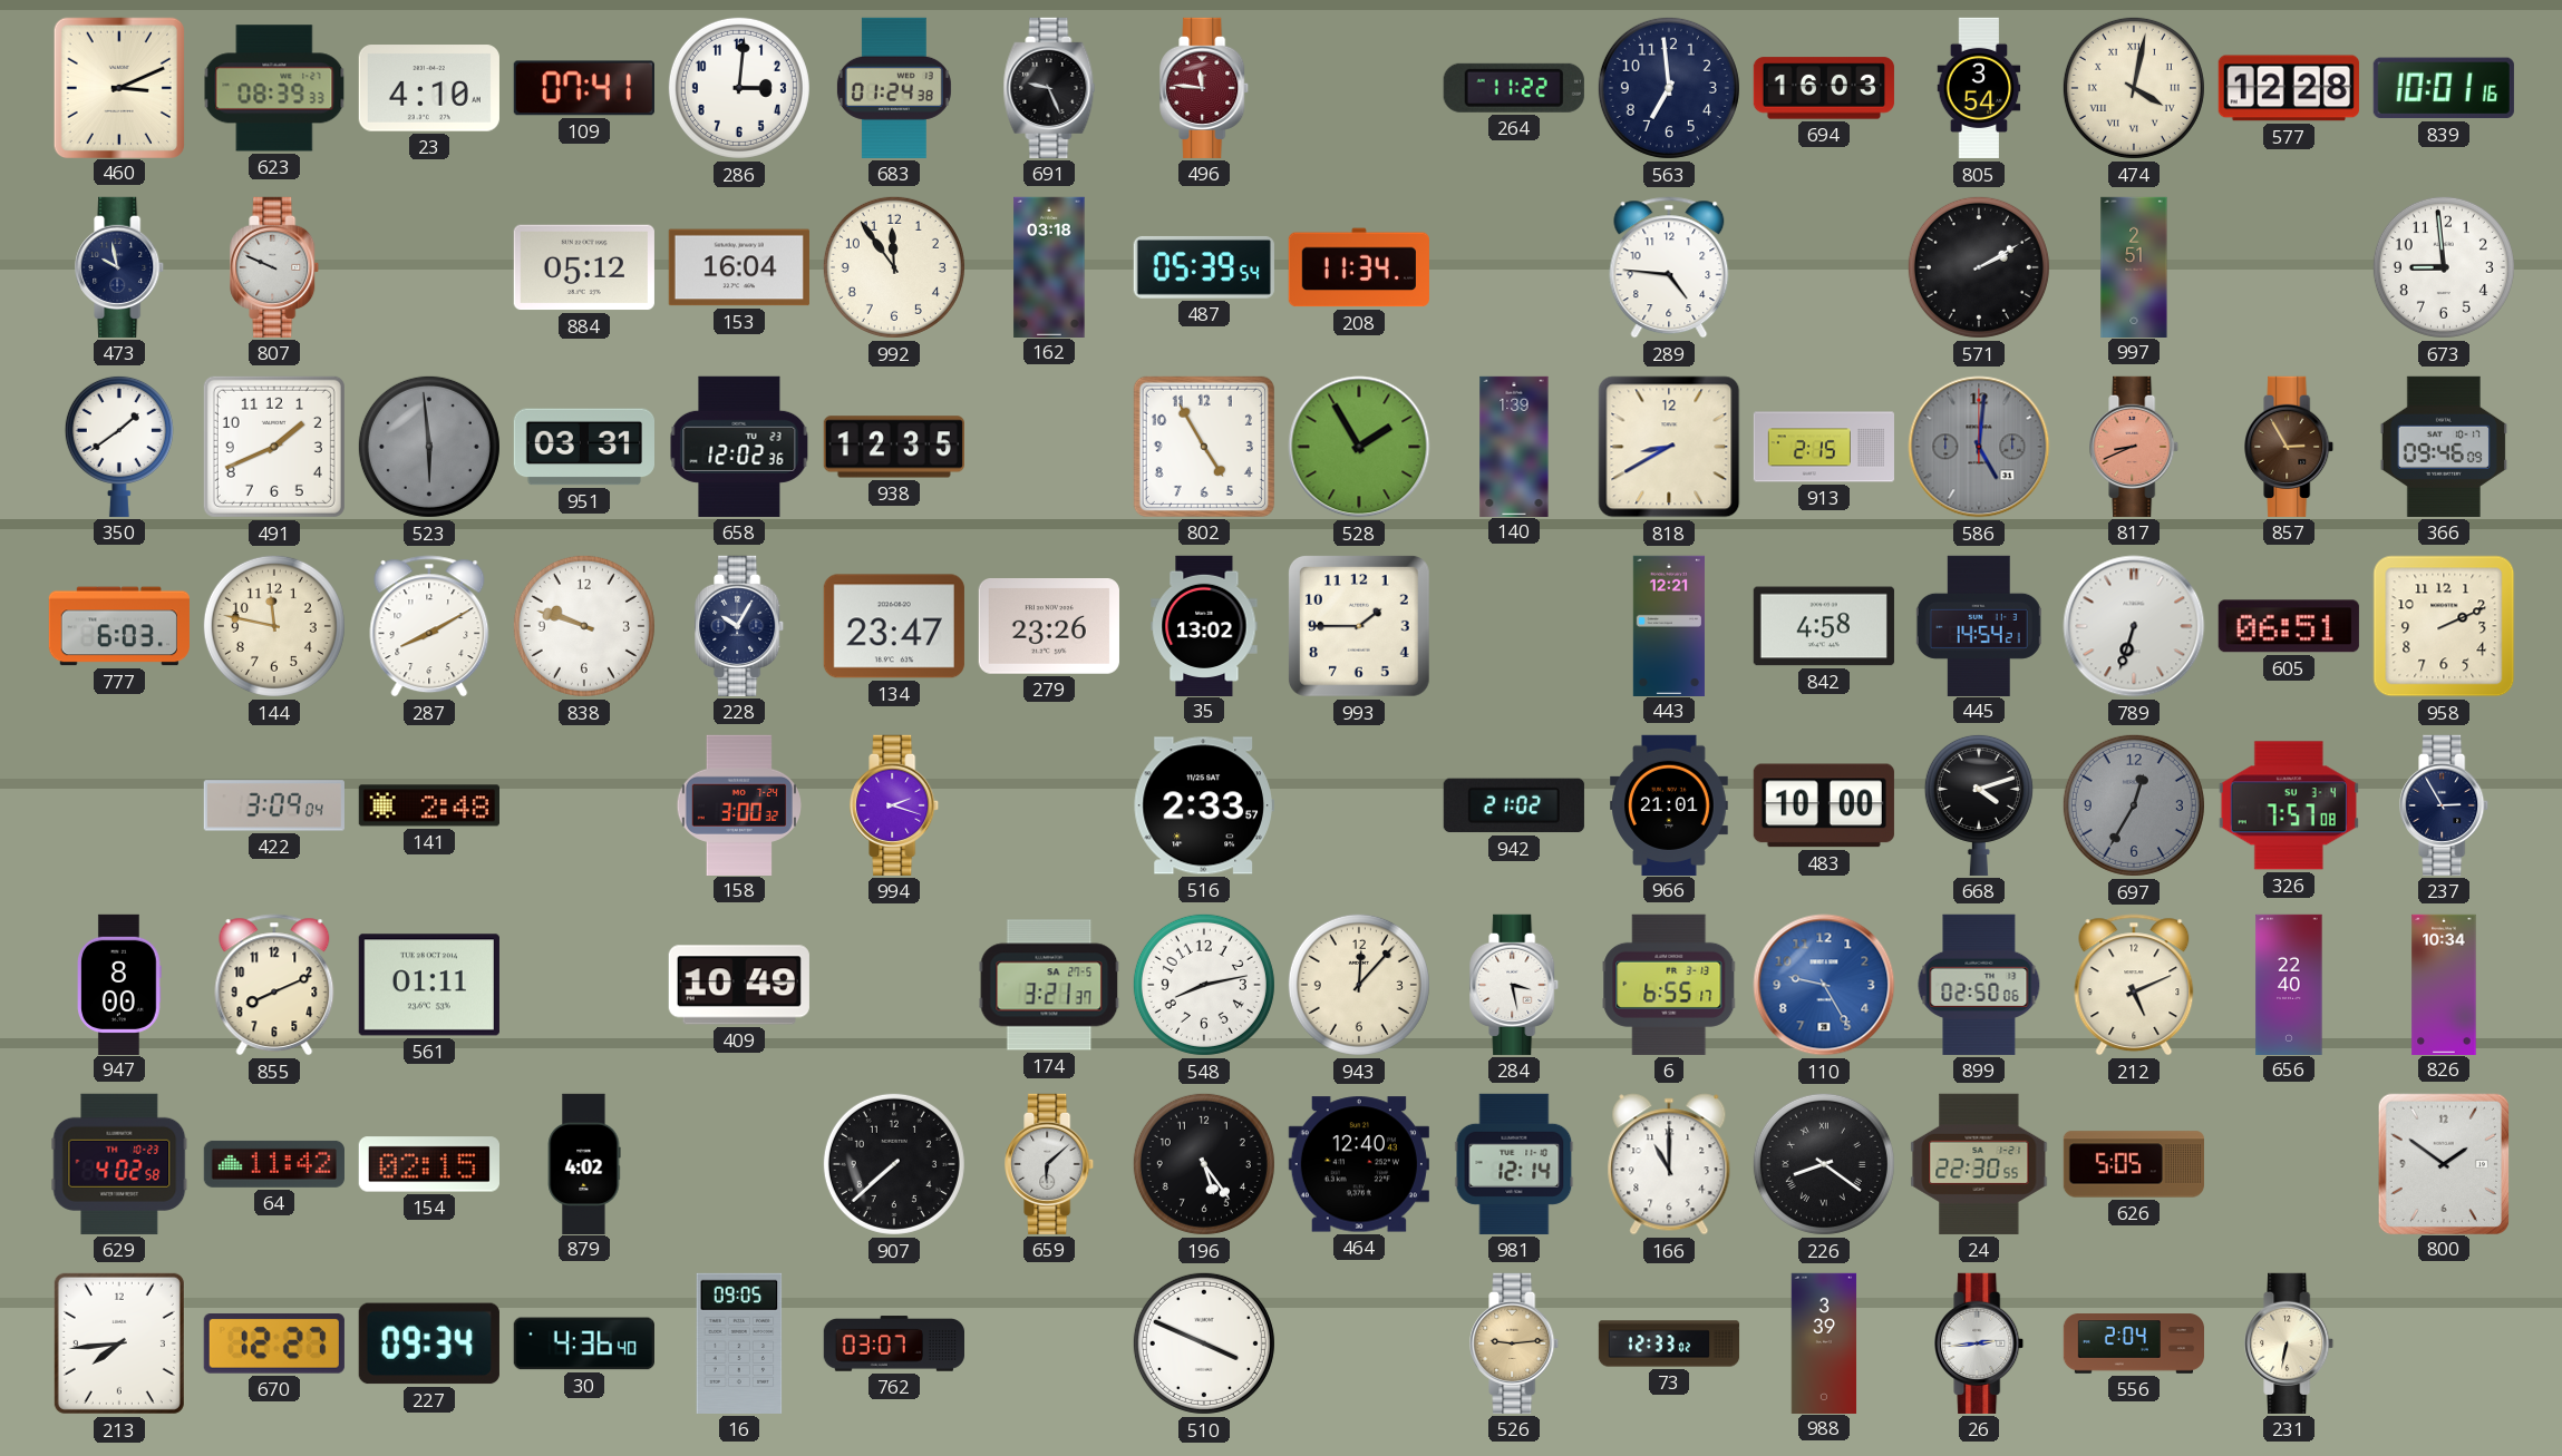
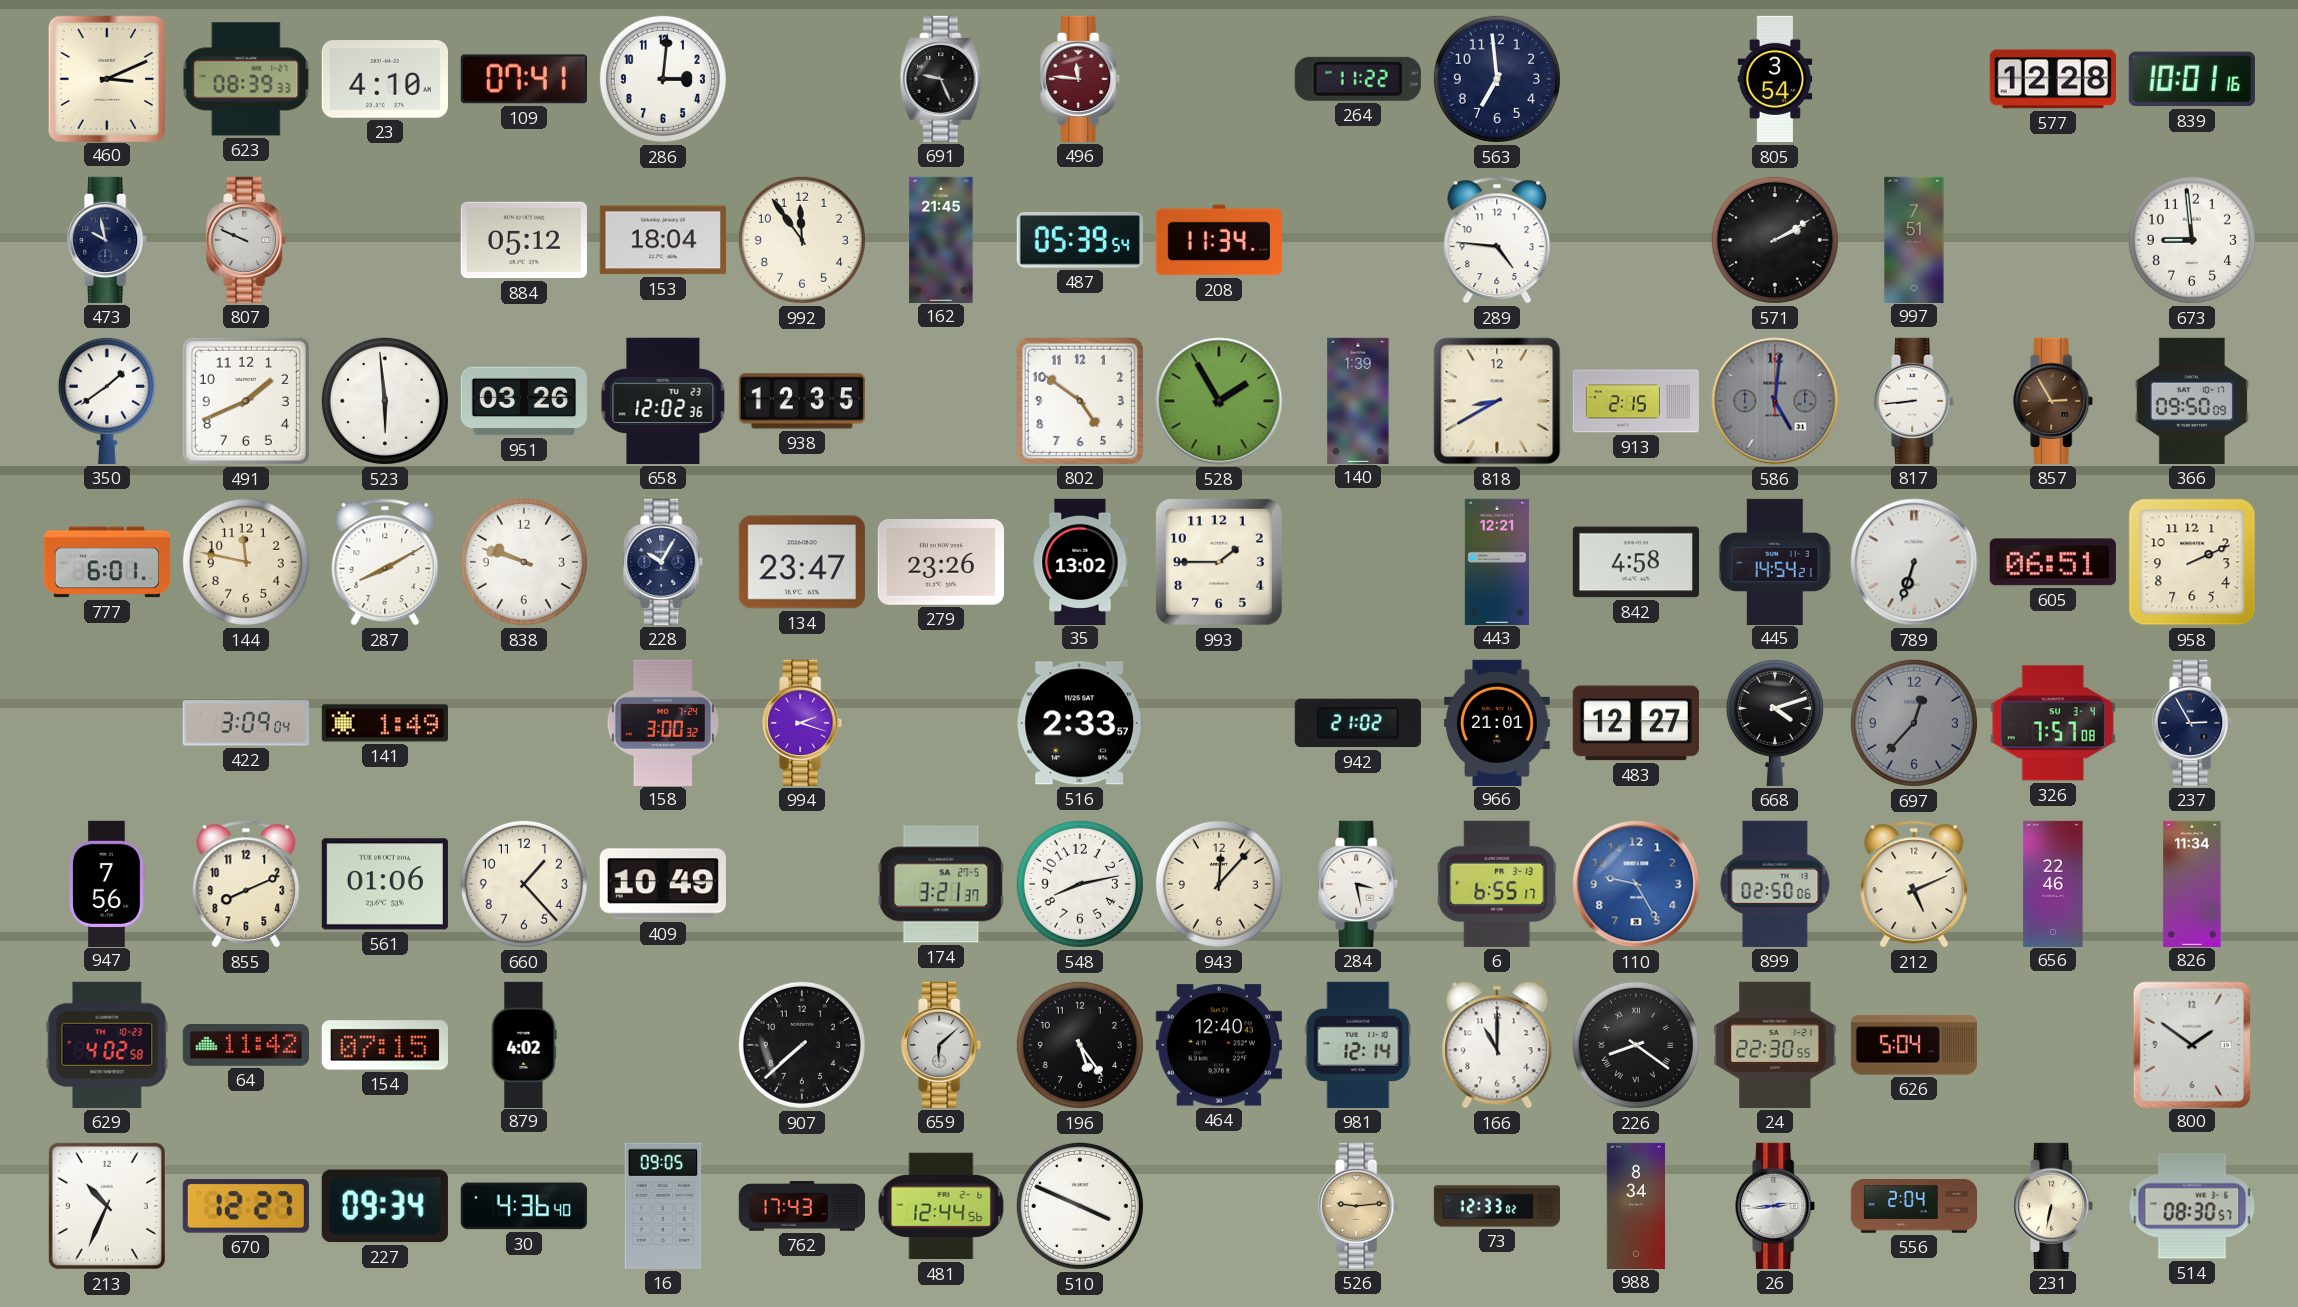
683: 01:24 -> none
694: 16:03 -> none
474: 4:02 -> none
153: 16:04 -> 18:04
162: 03:18 -> 21:45
997: 2:51 -> 7:51
523 dial: grey -> white
951: 03:31 -> 03:26
802: 4:55 -> 4:51
817: 8:41 -> 8:44
817 dial: salmon -> white
366: 09:46 -> 09:50
777: 6:03 -> 6:01
141: 2:48 -> 1:49
483: 10:00 -> 12:27
697: 12:35 -> 12:37
947: 8:00 -> 7:56
561: 01:11 -> 01:06
660: none -> 1:23
656: 22:40 -> 22:46
826: 10:34 -> 11:34
154: 02:15 -> 07:15
626: 5:05 -> 5:04
213: 7:44 -> 10:34
762: 03:07 -> 17:43
481: none -> 12:44
988: 3:39 -> 8:34
514: none -> 08:30
